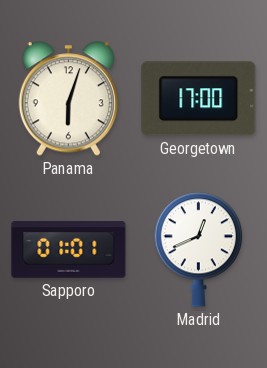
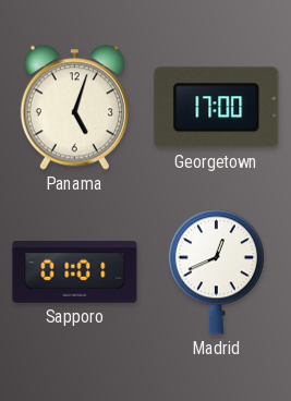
Panama: 6:03 -> 5:03
